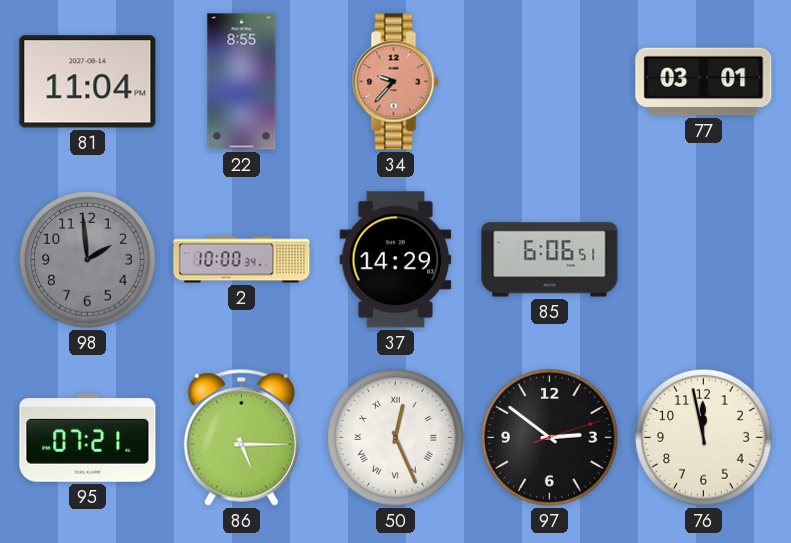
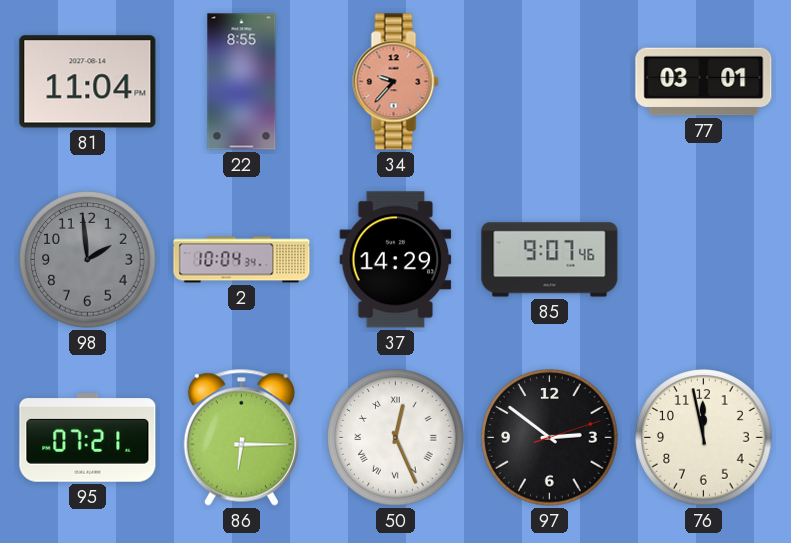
2: 10:00 -> 10:04
85: 6:06 -> 9:07
86: 5:15 -> 6:15
